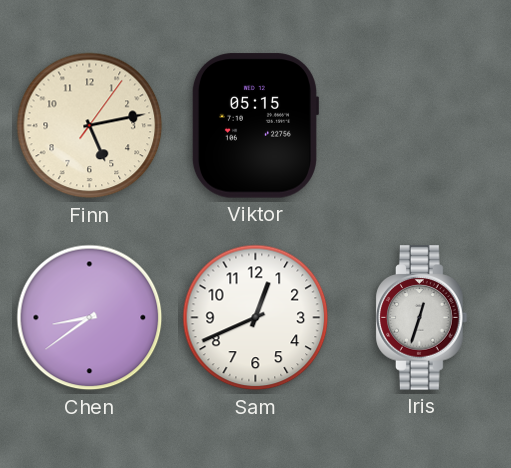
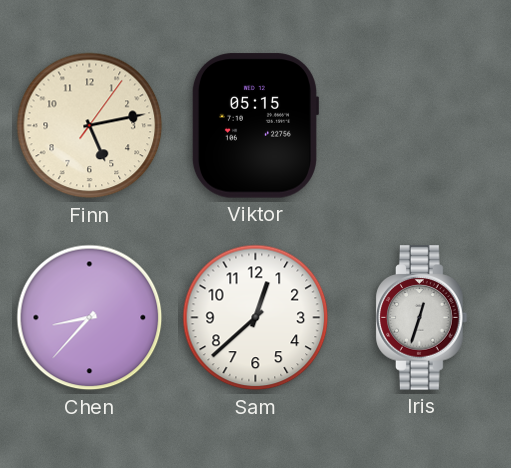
Chen: 8:39 -> 8:37
Sam: 12:41 -> 12:38
